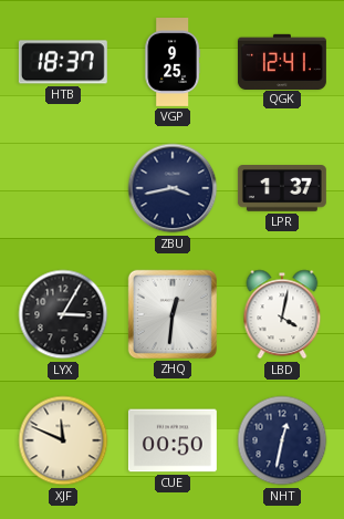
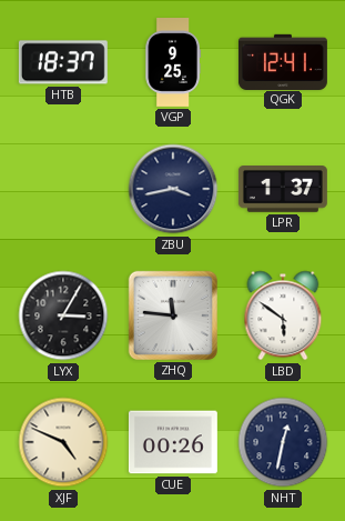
ZHQ: 12:31 -> 11:46
LBD: 4:02 -> 5:51
XJF: 11:49 -> 4:49
CUE: 00:50 -> 00:26
